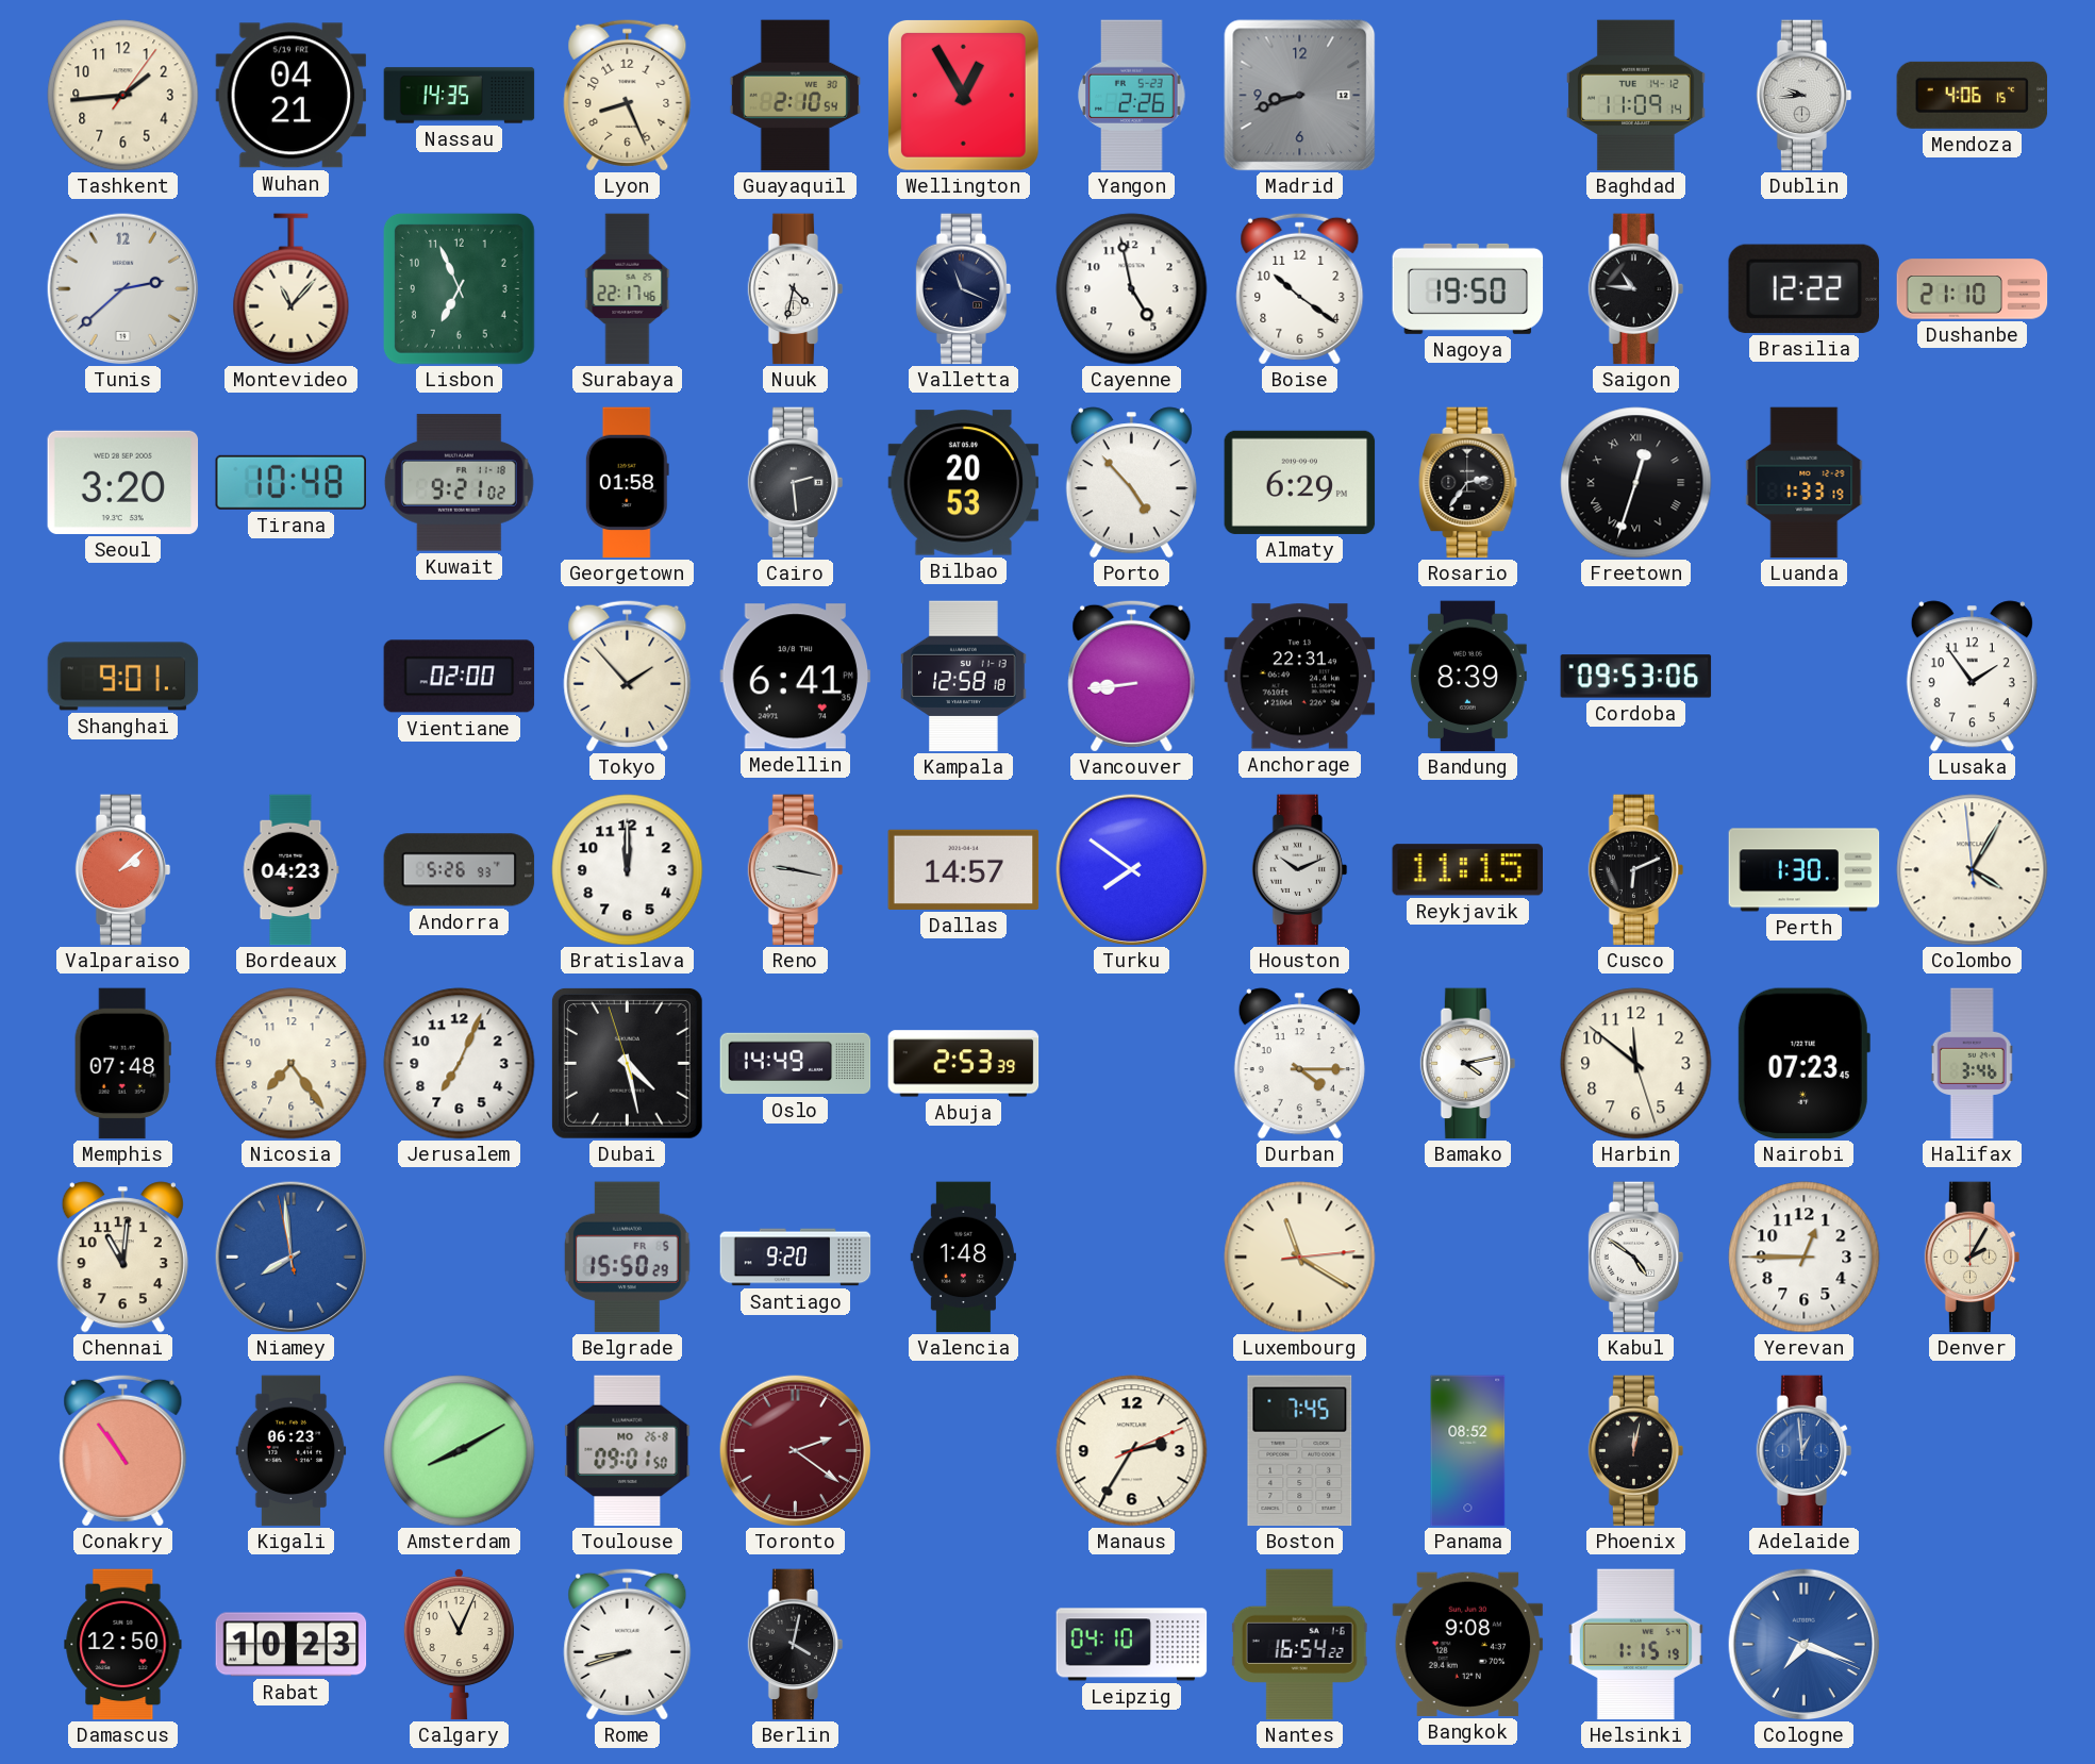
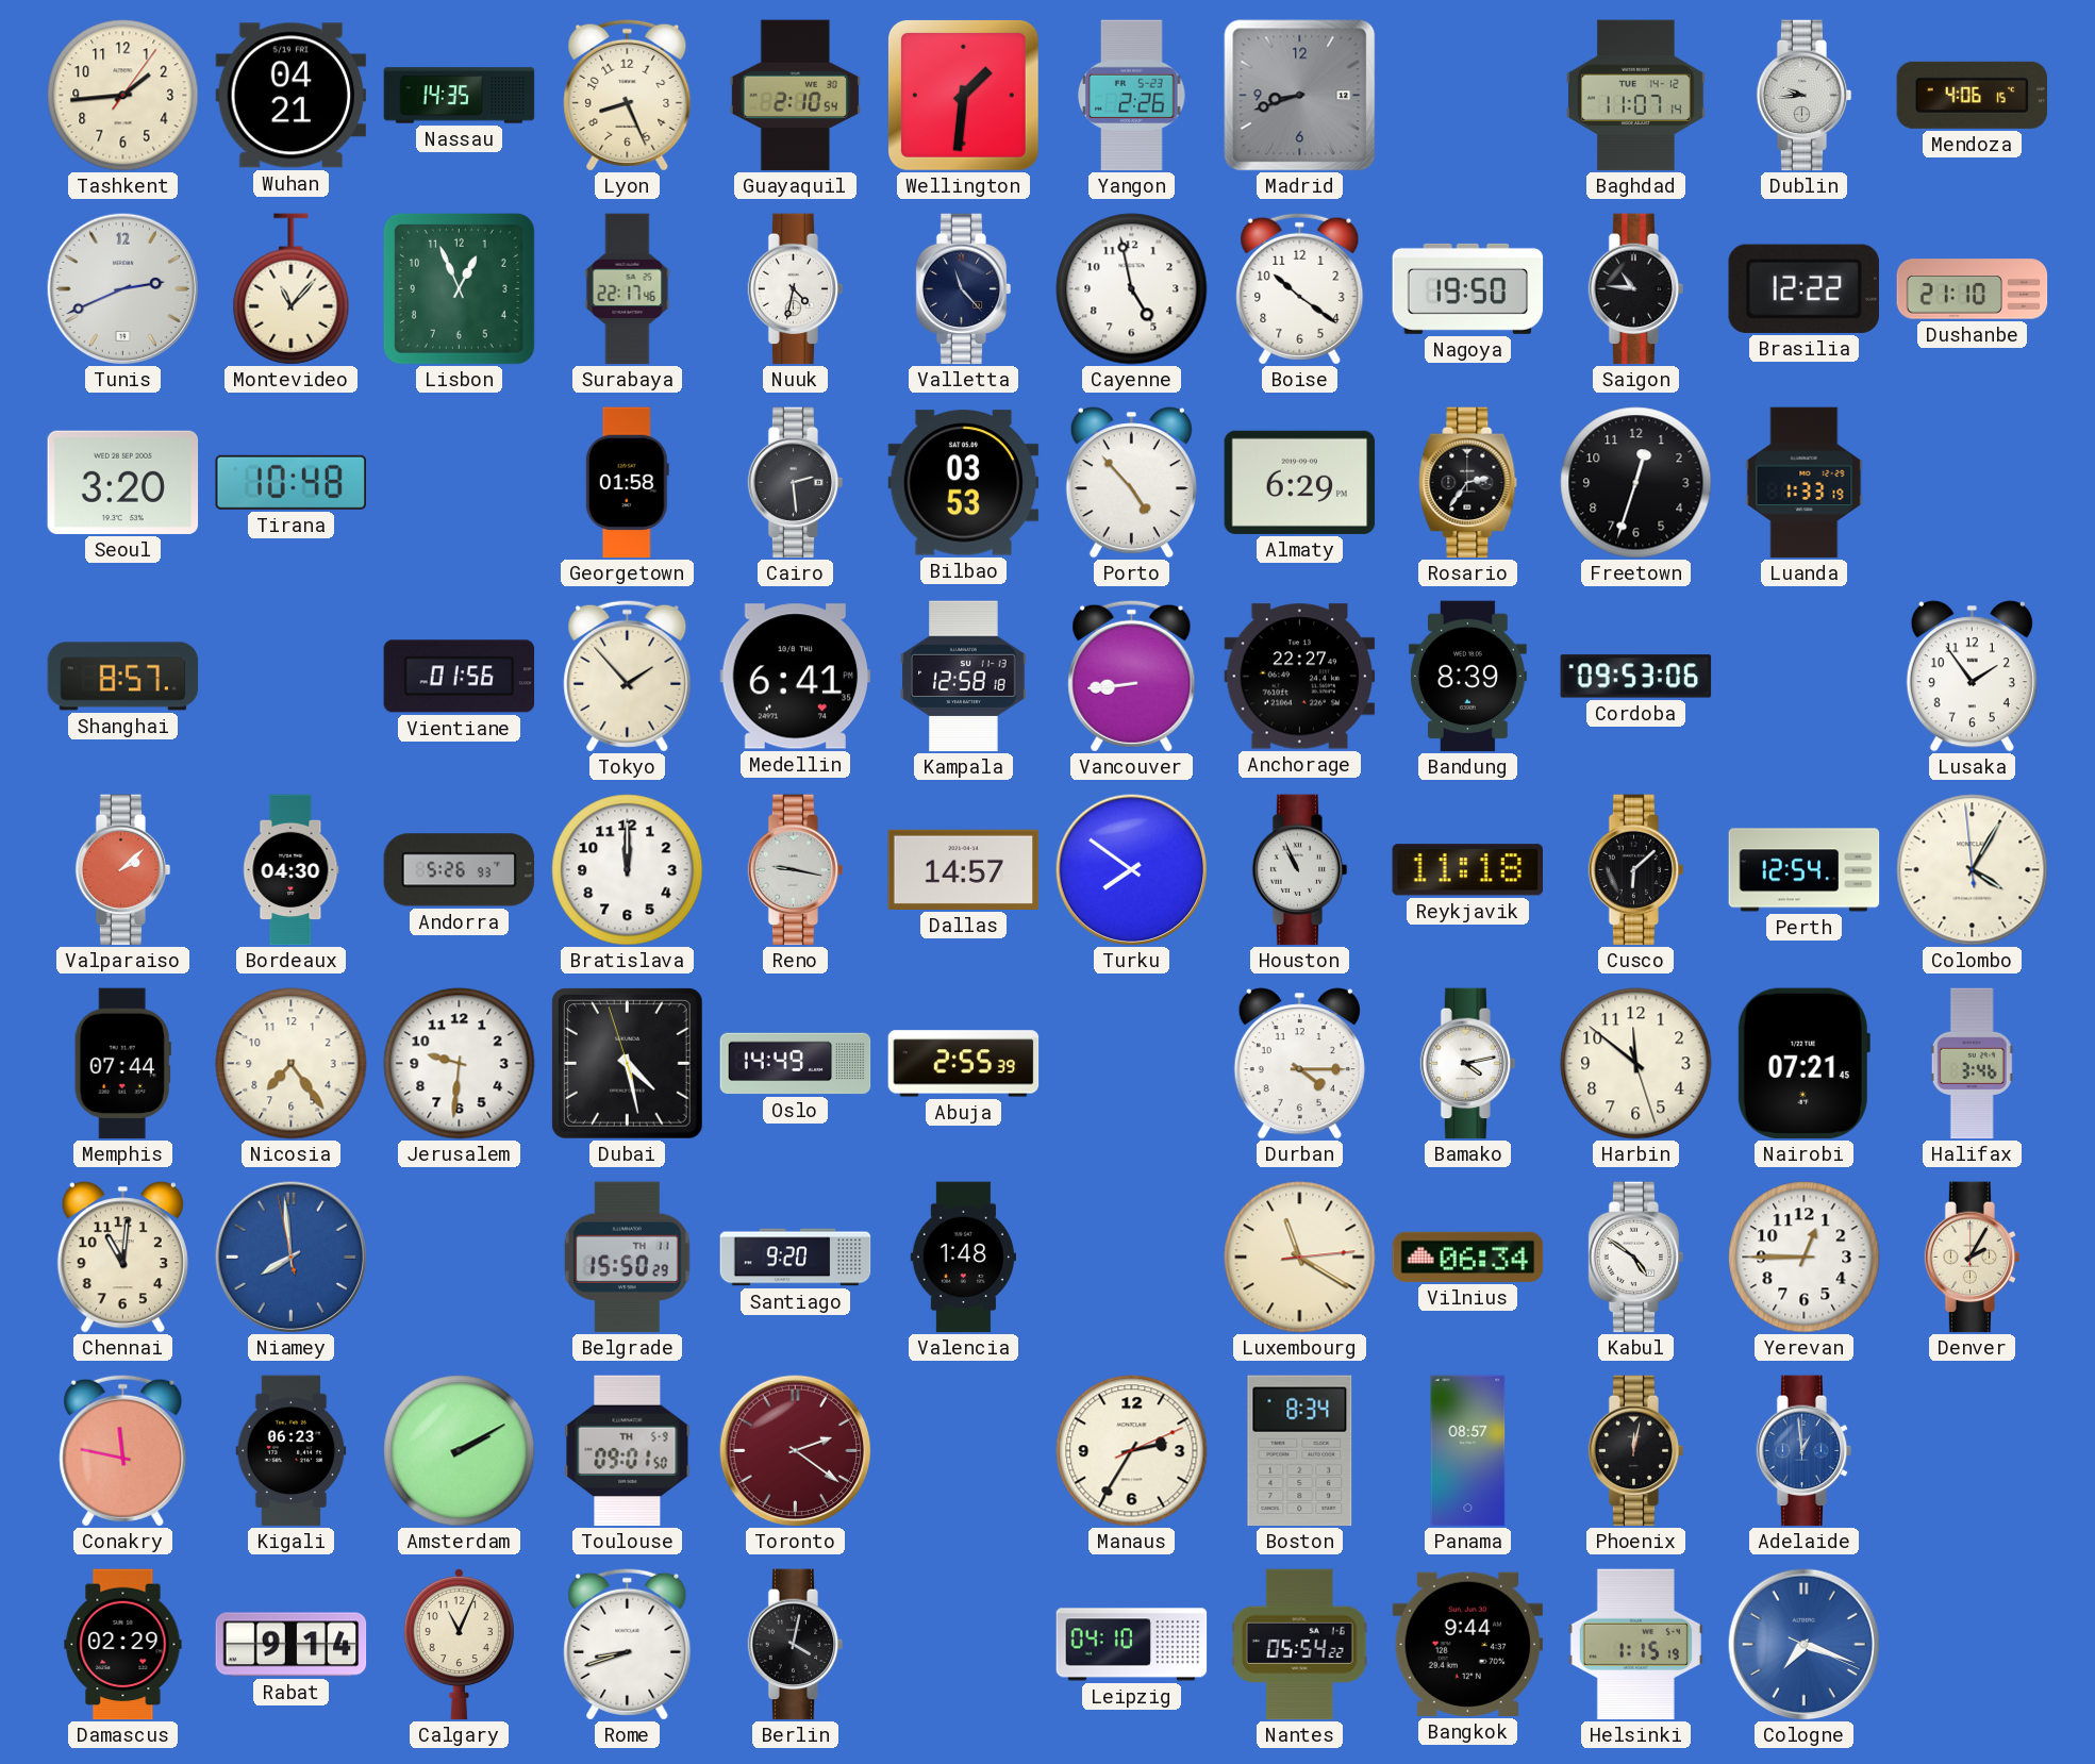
Wellington: 12:55 -> 1:31
Baghdad: 11:09 -> 11:07
Tunis: 2:38 -> 2:41
Lisbon: 6:56 -> 12:56
Valletta: 11:19 -> 11:23
Kuwait: 9:21 -> none
Bilbao: 20:53 -> 03:53
Freetown numerals: Roman -> Arabic
Shanghai: 9:01 -> 8:57
Vientiane: 02:00 -> 01:56
Anchorage: 22:31 -> 22:27
Bordeaux: 04:23 -> 04:30
Houston: 10:11 -> 10:56
Reykjavik: 11:15 -> 11:18
Cusco: 6:11 -> 6:08
Perth: 1:30 -> 12:54
Memphis: 07:48 -> 07:44
Jerusalem: 7:04 -> 9:31
Abuja: 2:53 -> 2:55
Nairobi: 07:23 -> 07:21
Belgrade date: FR 5 -> TH 11
Vilnius: none -> 06:34
Conakry: 10:54 -> 11:47
Amsterdam: 8:10 -> 2:10
Toulouse date: MO 26-8 -> TH 5-9
Boston: 7:45 -> 8:34
Panama: 08:52 -> 08:57
Damascus: 12:50 -> 02:29
Rabat: 10:23 -> 9:14
Nantes: 16:54 -> 05:54
Bangkok: 9:08 -> 9:44
